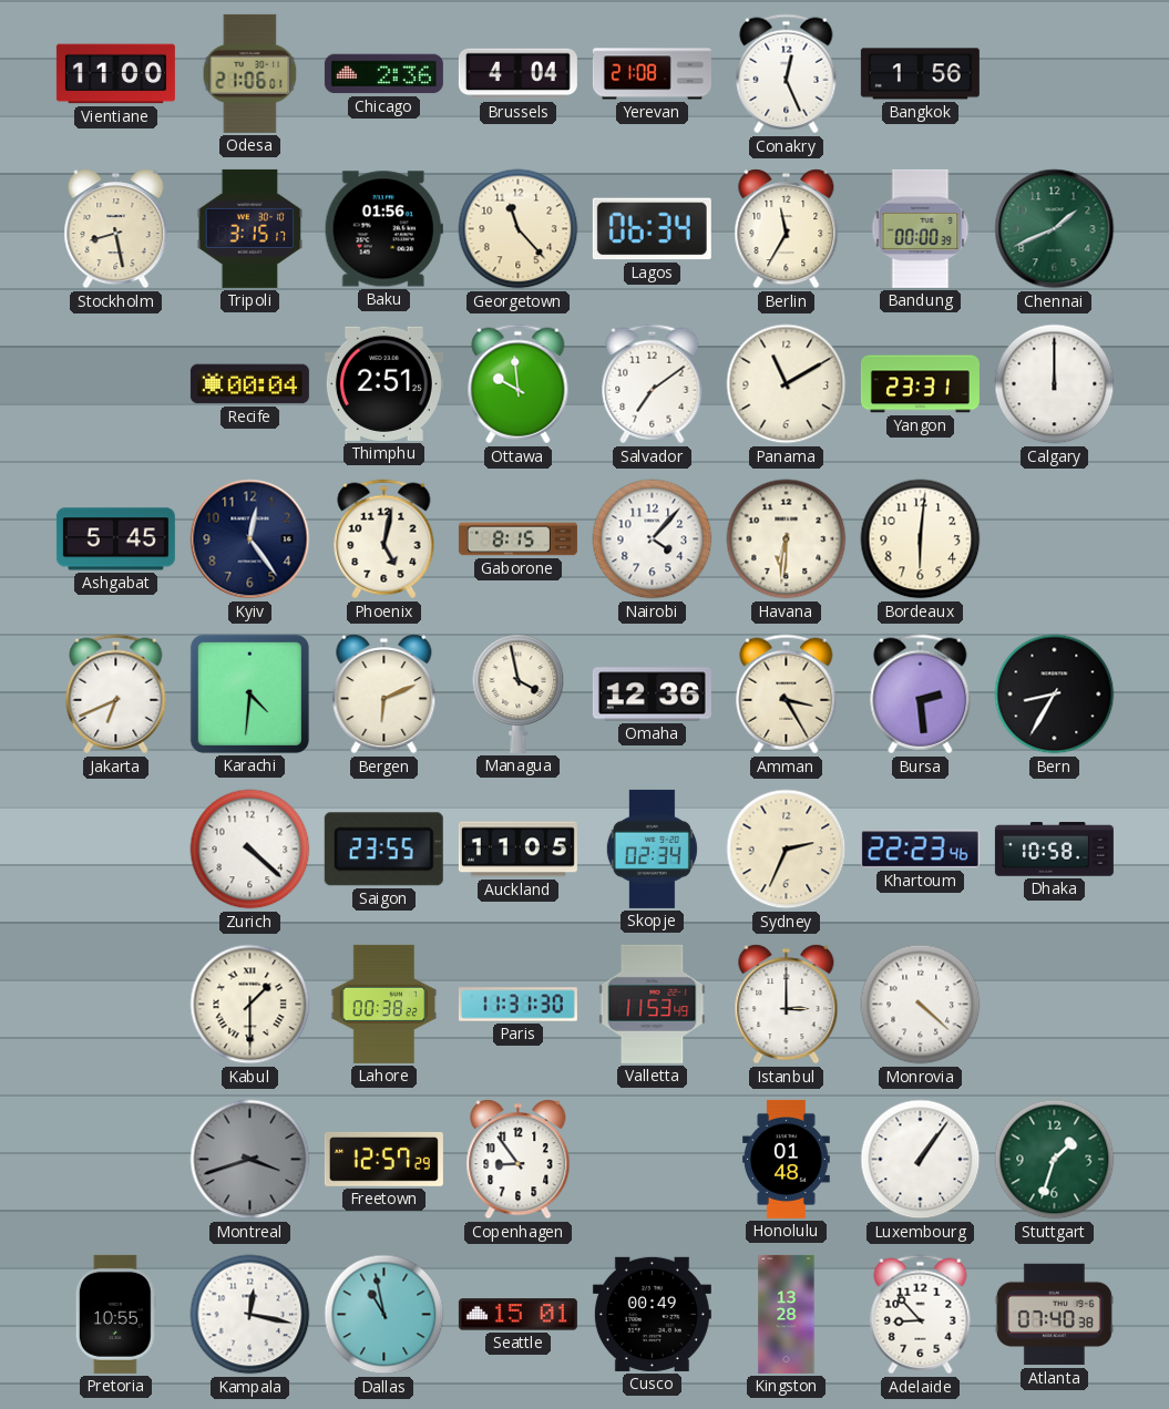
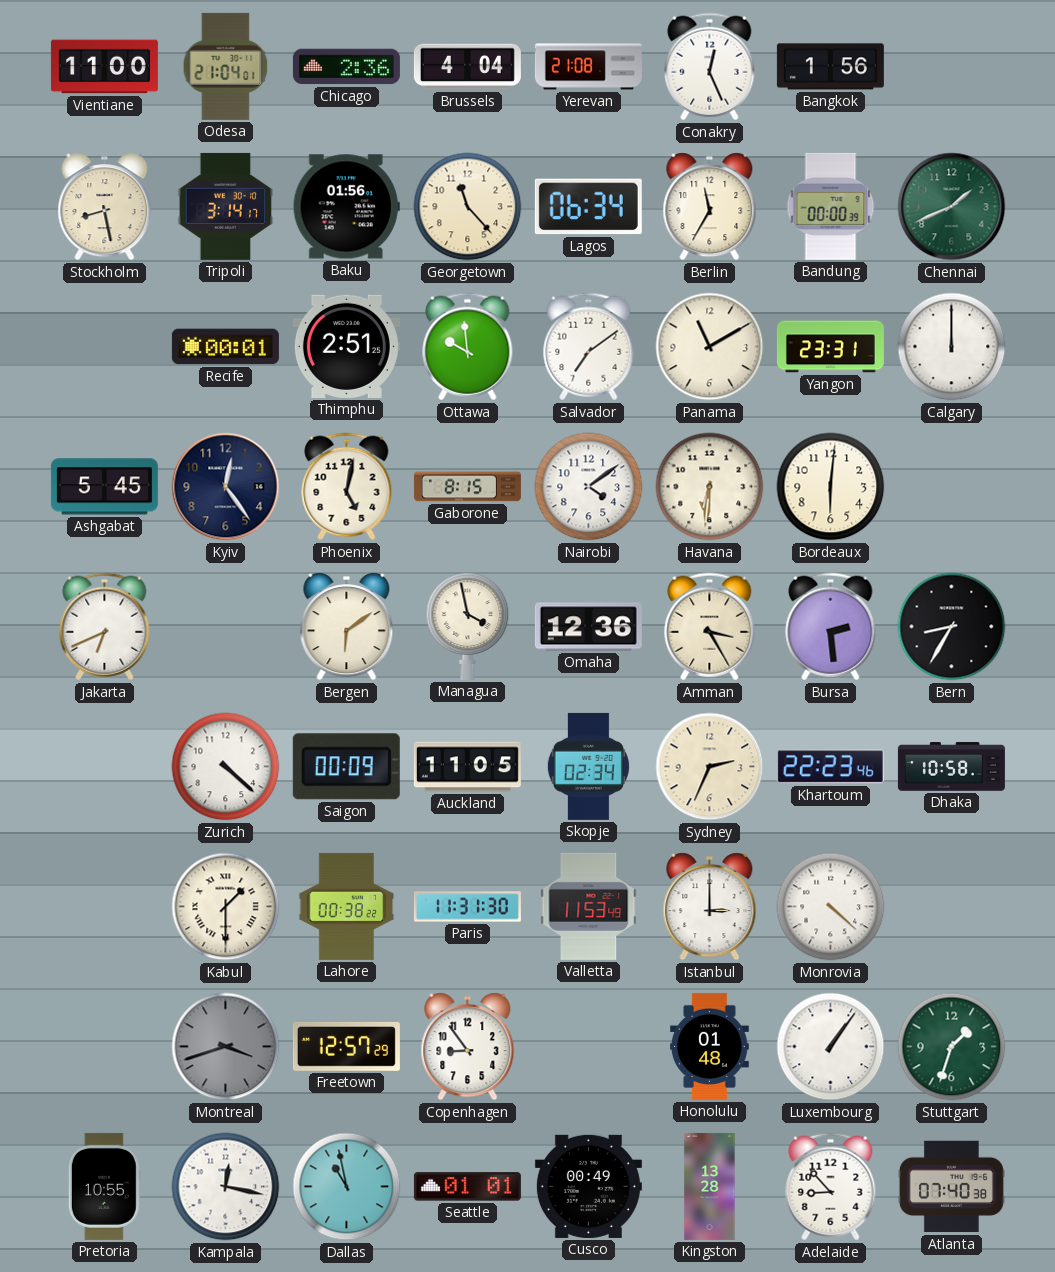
Odesa: 21:06 -> 21:04
Tripoli: 3:15 -> 3:14
Recife: 00:04 -> 00:01
Nairobi: 4:07 -> 4:09
Karachi: 4:31 -> none
Bergen: 6:11 -> 6:09
Saigon: 23:55 -> 00:09
Seattle: 15:01 -> 01:01
